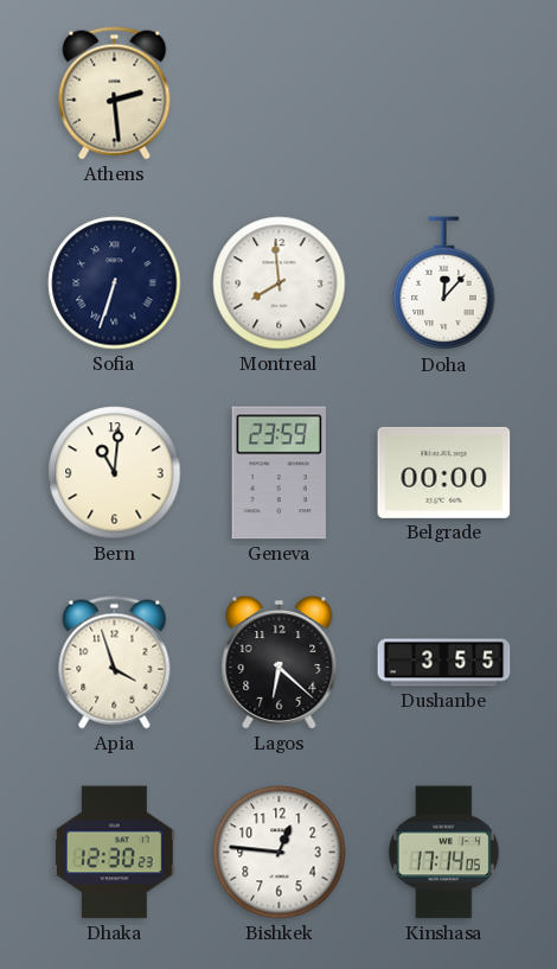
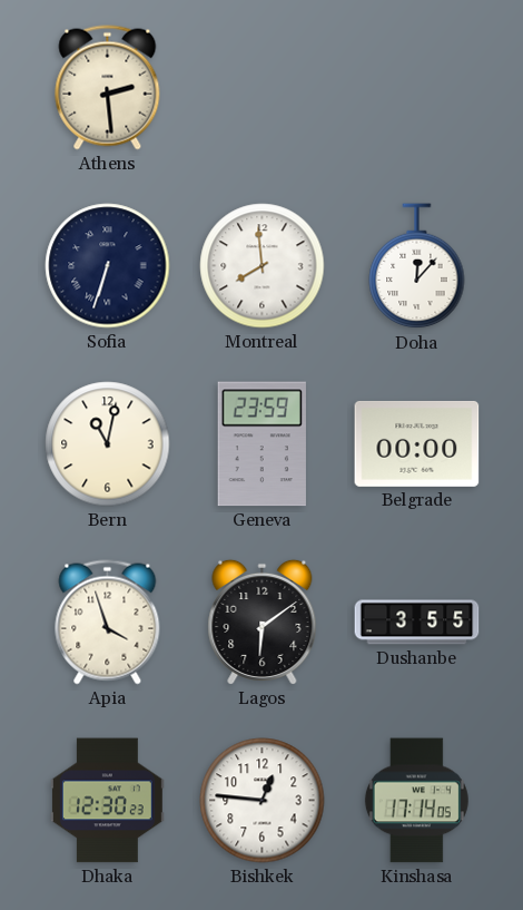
Bern: 11:01 -> 11:02
Lagos: 6:22 -> 6:09
